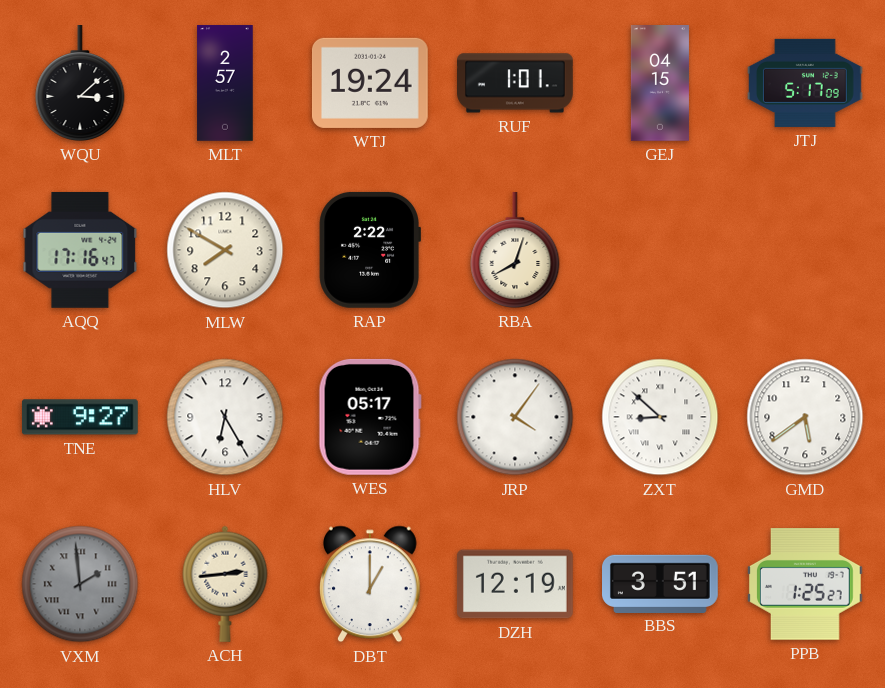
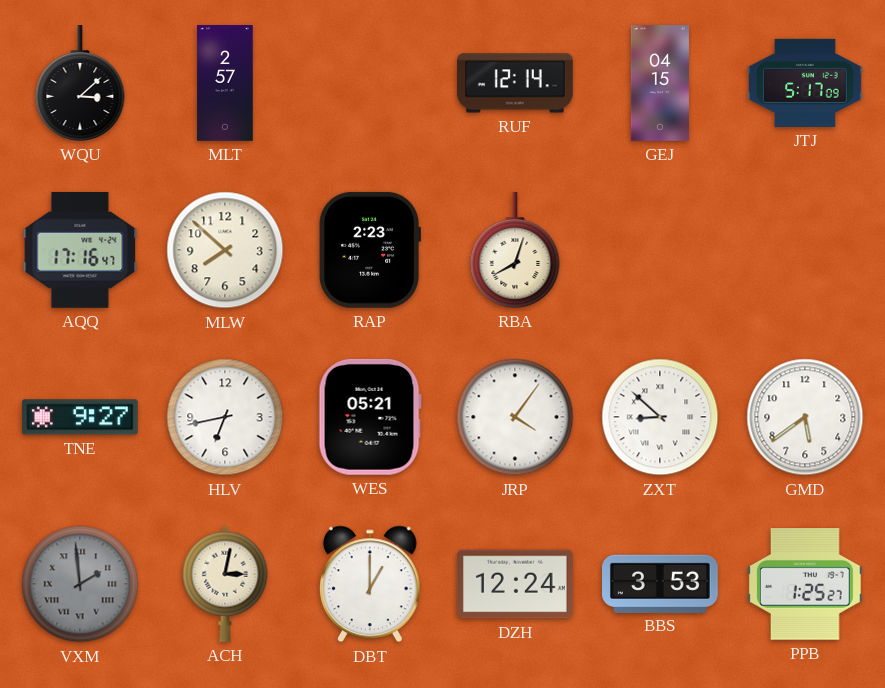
WTJ: 19:24 -> none
RUF: 1:01 -> 12:14
MLW: 7:50 -> 7:52
RAP: 2:22 -> 2:23
HLV: 6:25 -> 6:43
WES: 05:17 -> 05:21
ACH: 2:44 -> 3:02
DZH: 12:19 -> 12:24
BBS: 3:51 -> 3:53
